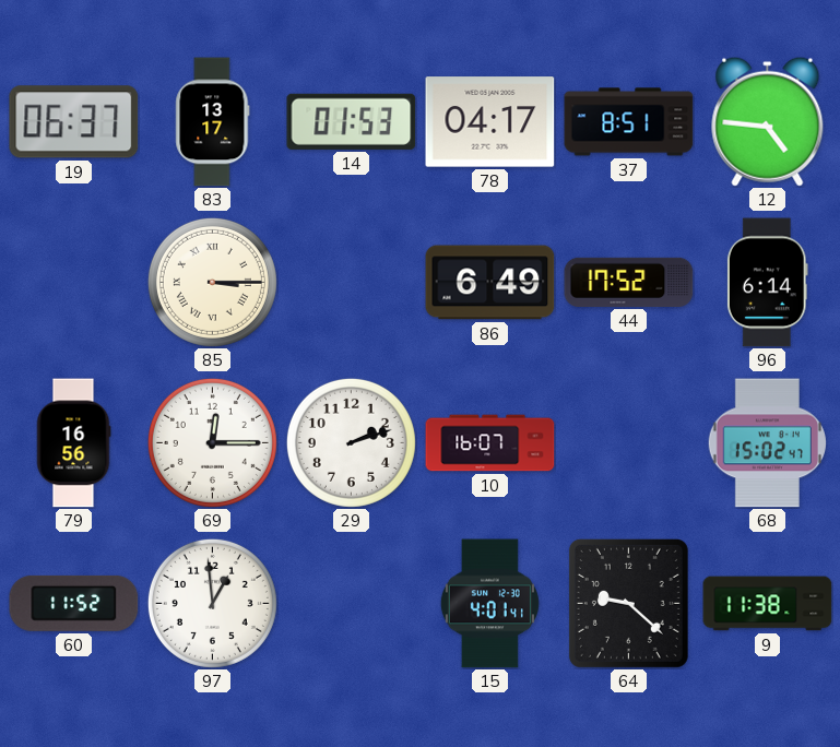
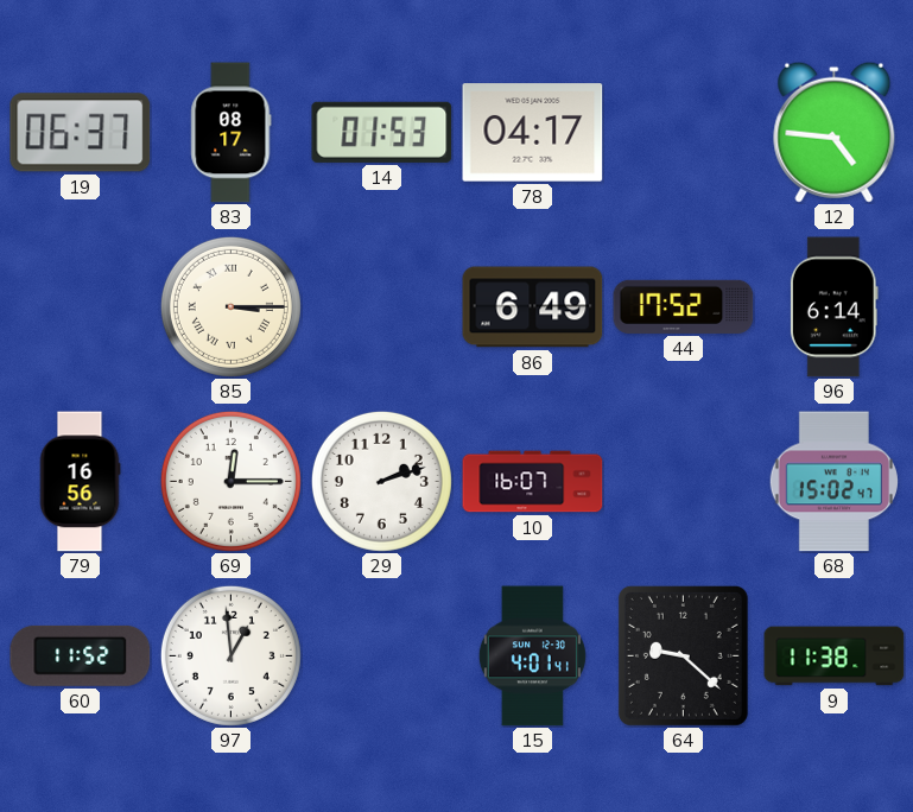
83: 13:17 -> 08:17
37: 8:51 -> none
